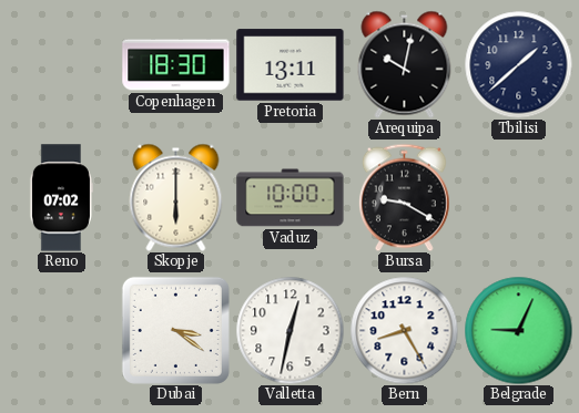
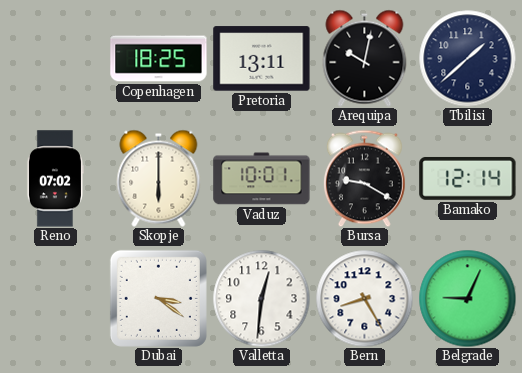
Copenhagen: 18:30 -> 18:25
Vaduz: 10:00 -> 10:01
Bamako: none -> 12:14
Valletta: 12:32 -> 12:31
